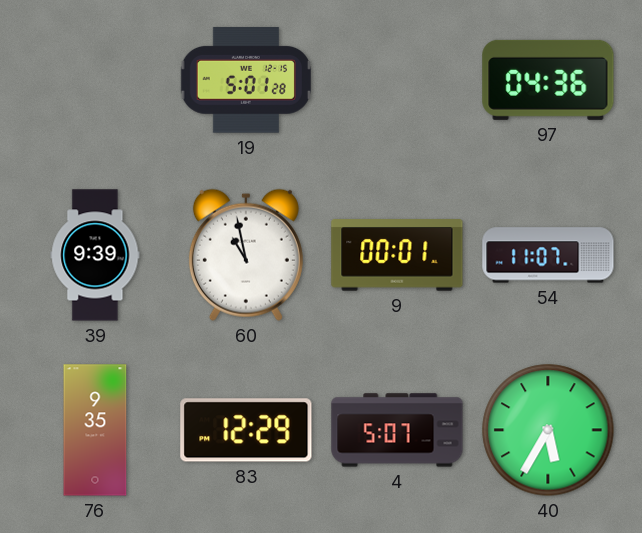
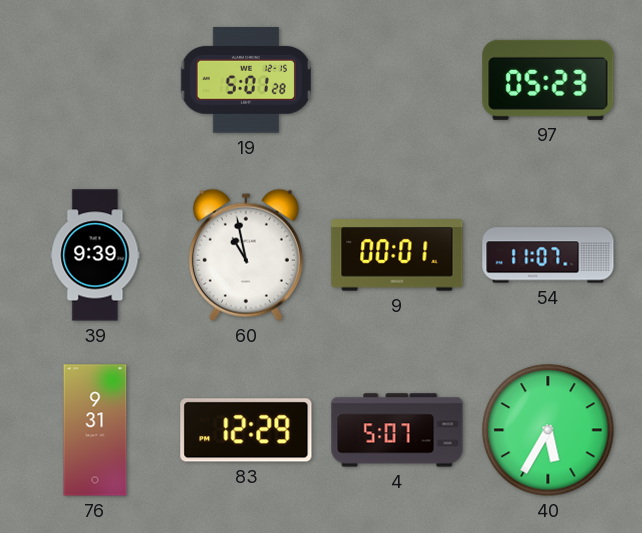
97: 04:36 -> 05:23
76: 9:35 -> 9:31
